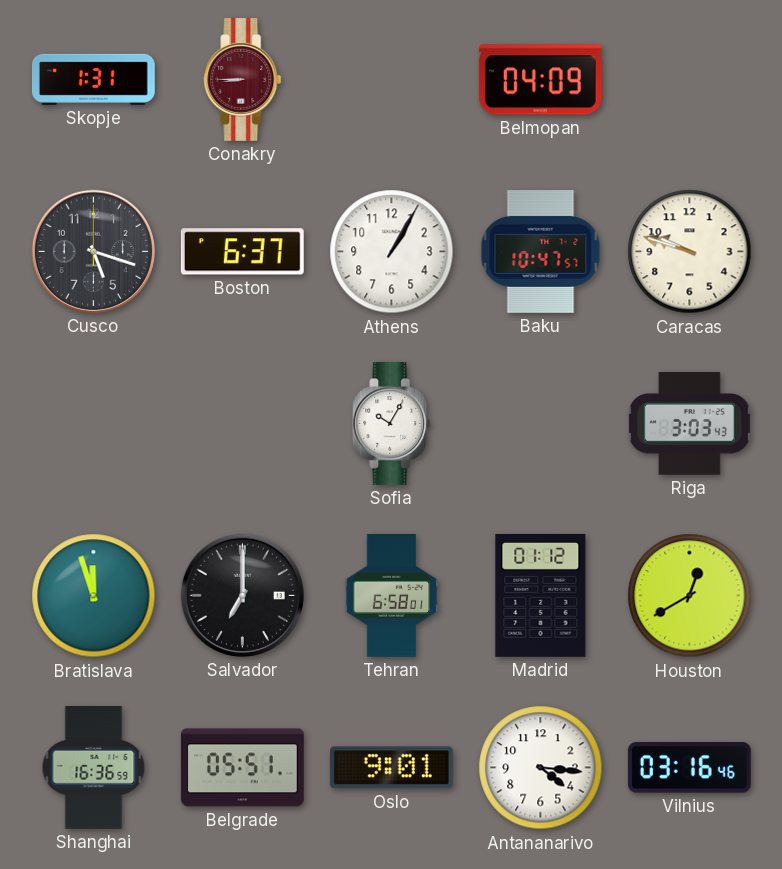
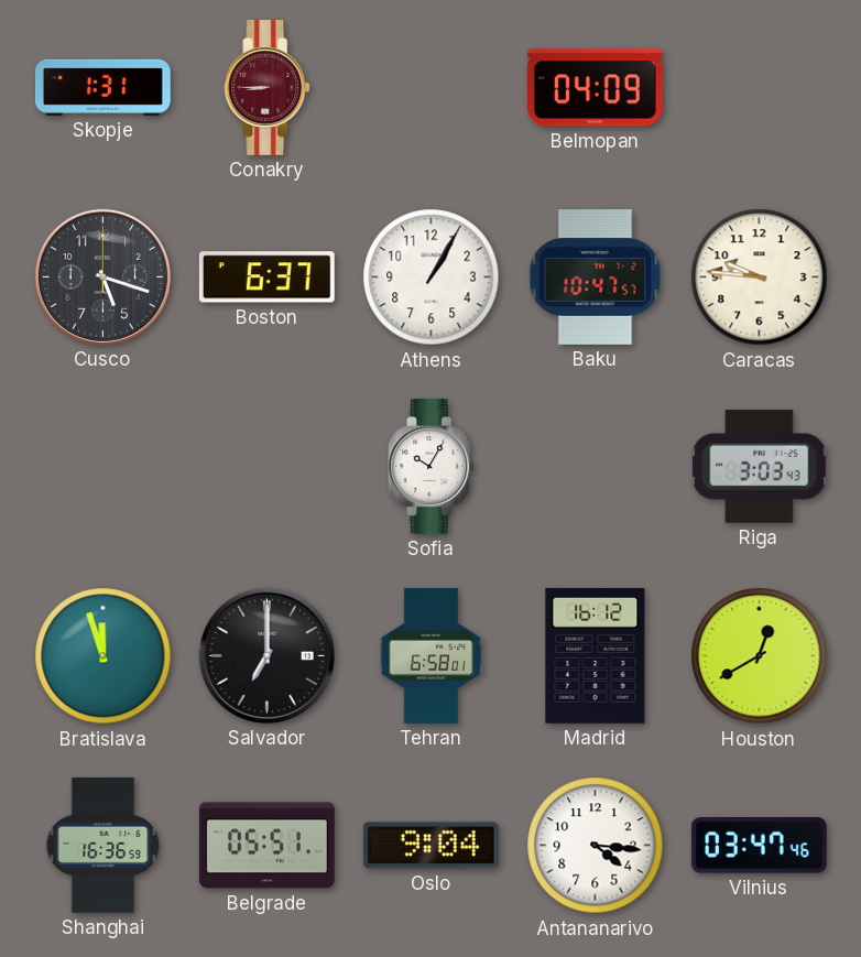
Caracas: 9:48 -> 9:46
Madrid: 01:12 -> 16:12
Oslo: 9:01 -> 9:04
Vilnius: 03:16 -> 03:47
